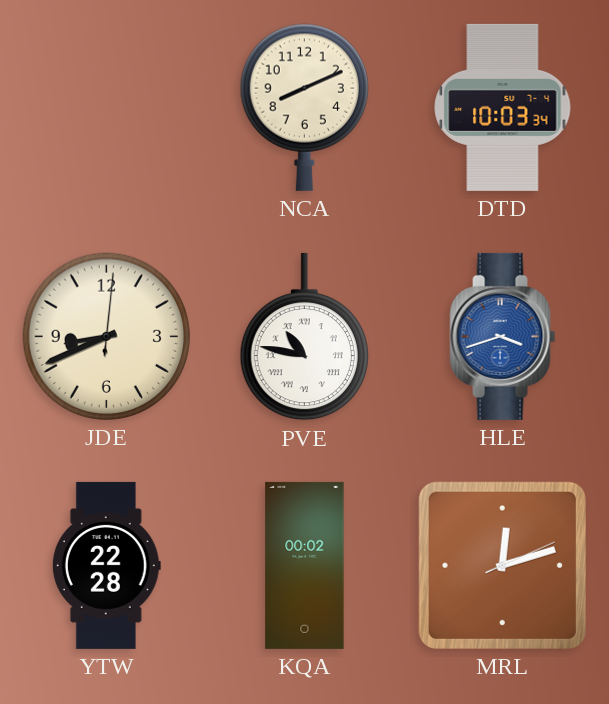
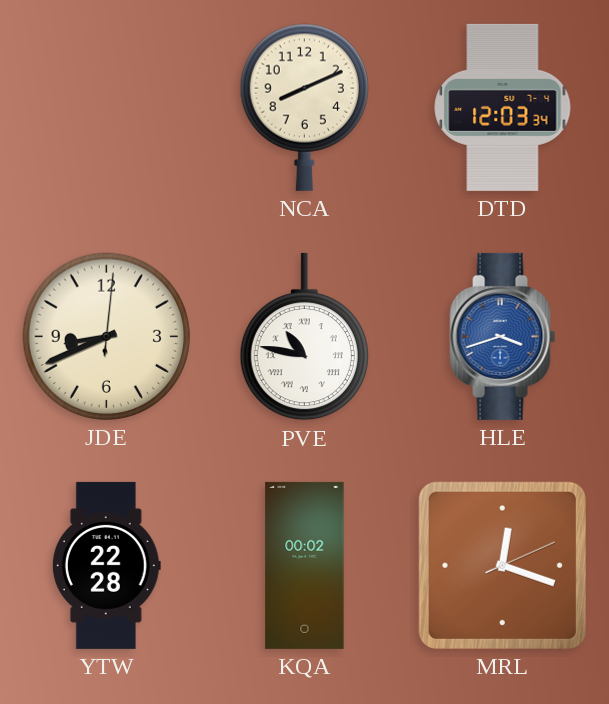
DTD: 10:03 -> 12:03
MRL: 12:12 -> 12:18
